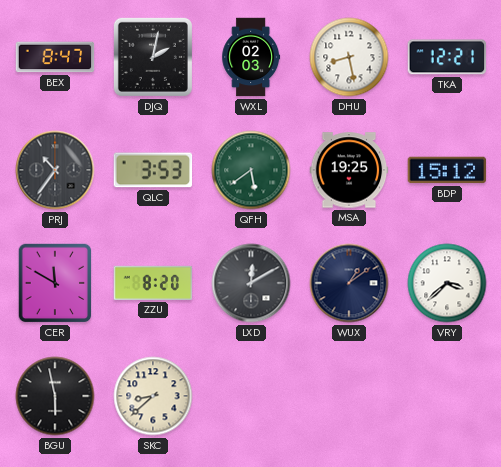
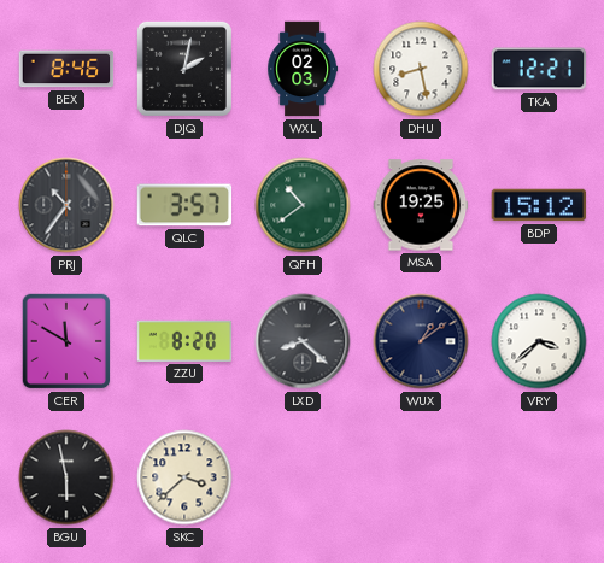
BEX: 8:47 -> 8:46
QLC: 3:53 -> 3:57
QFH: 5:39 -> 10:39
LXD: 12:10 -> 8:22
SKC: 8:38 -> 3:38
